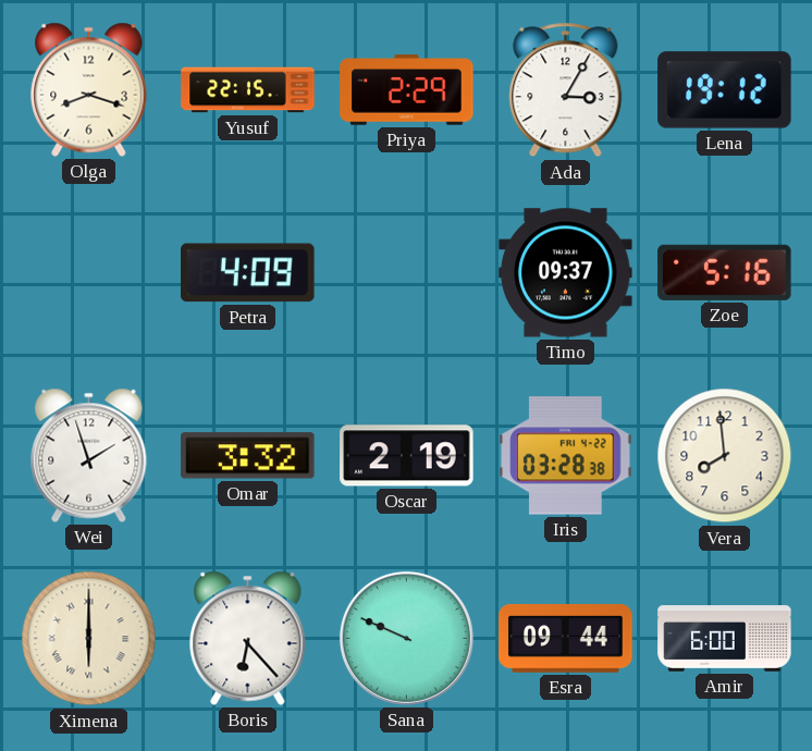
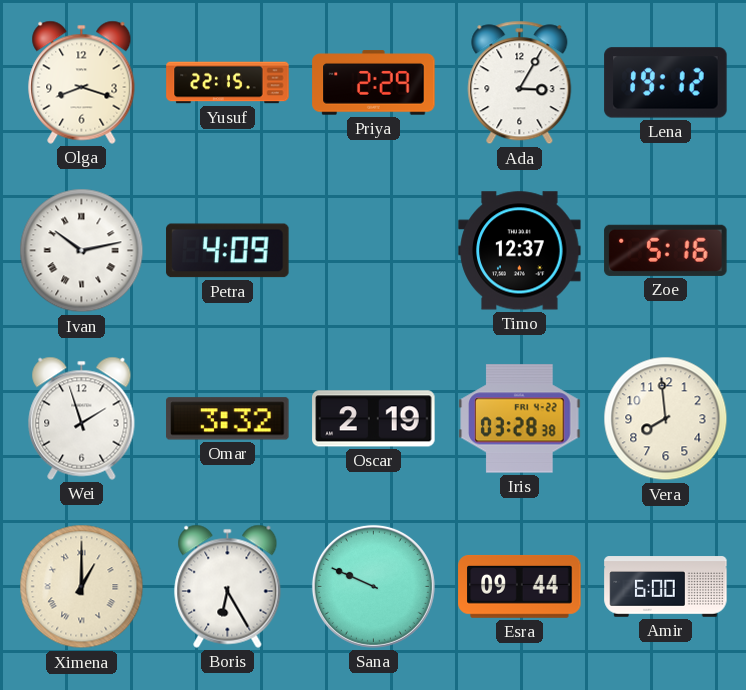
Ivan: none -> 10:13
Timo: 09:37 -> 12:37
Ximena: 6:00 -> 1:00
Boris: 6:23 -> 6:25
